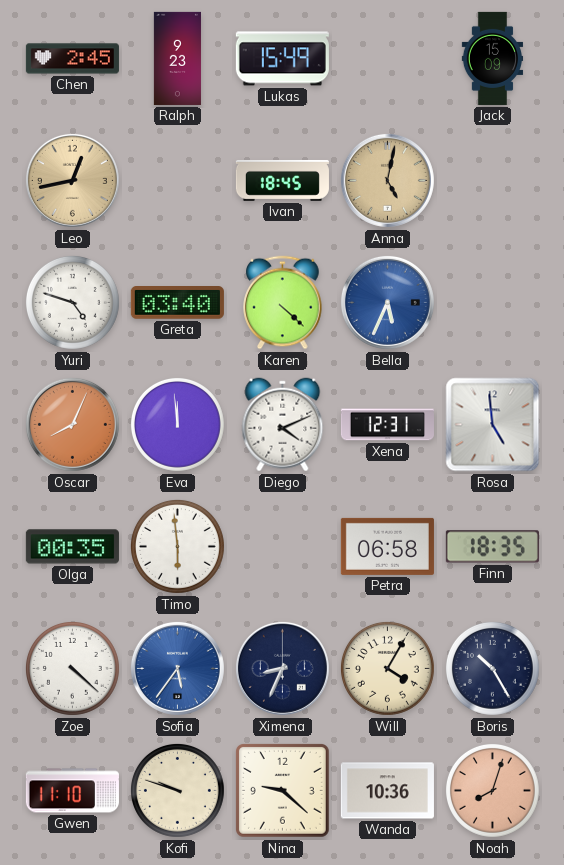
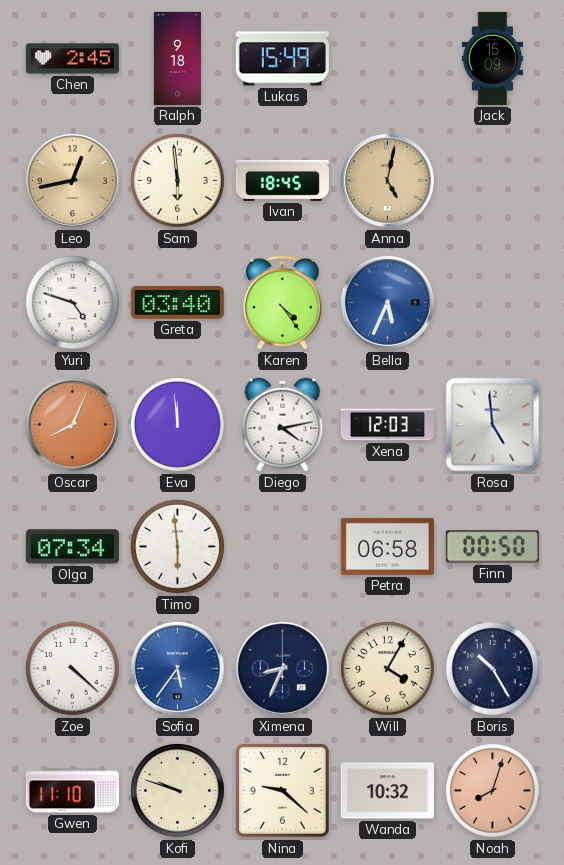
Ralph: 9:23 -> 9:18
Sam: none -> 5:59
Karen: 4:22 -> 4:24
Diego: 4:11 -> 4:13
Xena: 12:31 -> 12:03
Olga: 00:35 -> 07:34
Finn: 18:35 -> 00:50
Wanda: 10:36 -> 10:32
